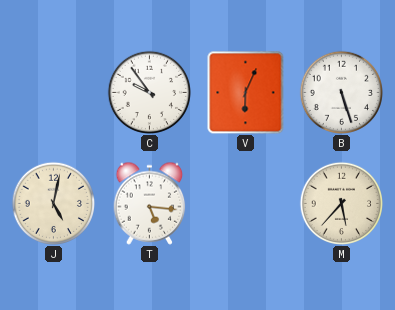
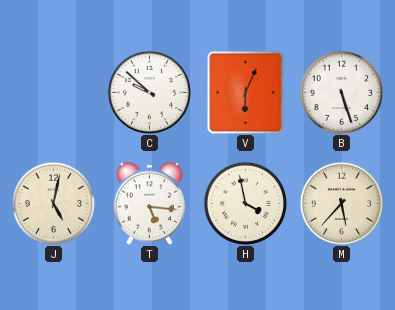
C: 9:54 -> 9:52
H: none -> 3:58
